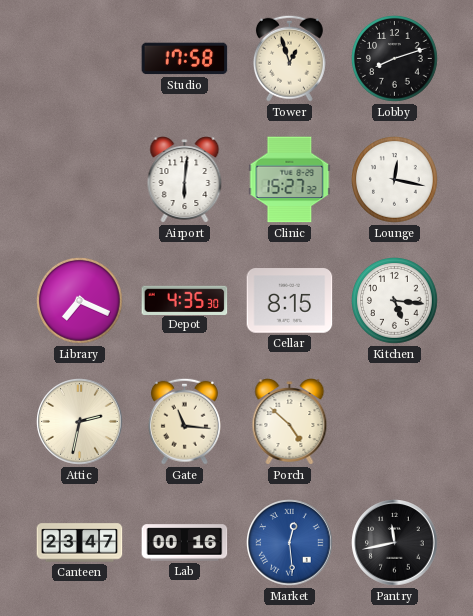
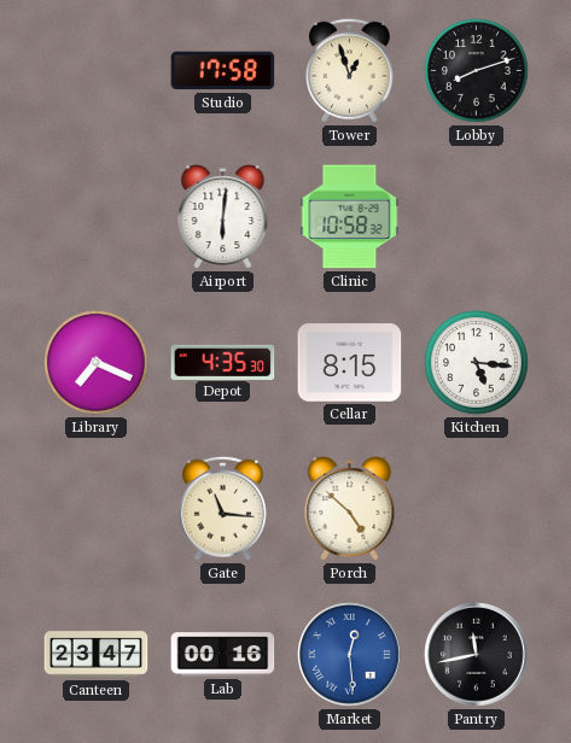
Clinic: 15:27 -> 10:58
Lounge: 12:17 -> none
Attic: 2:32 -> none
